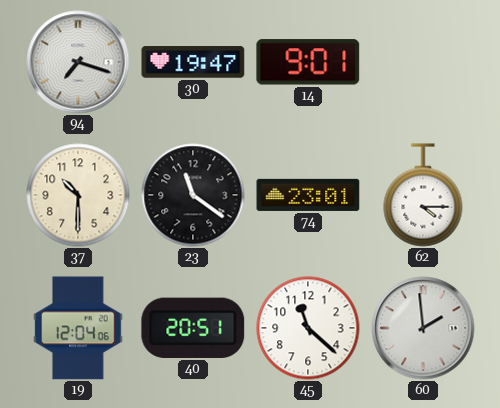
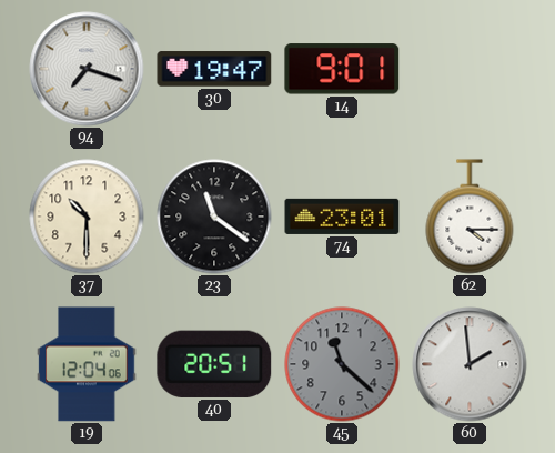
45 dial: white -> grey
